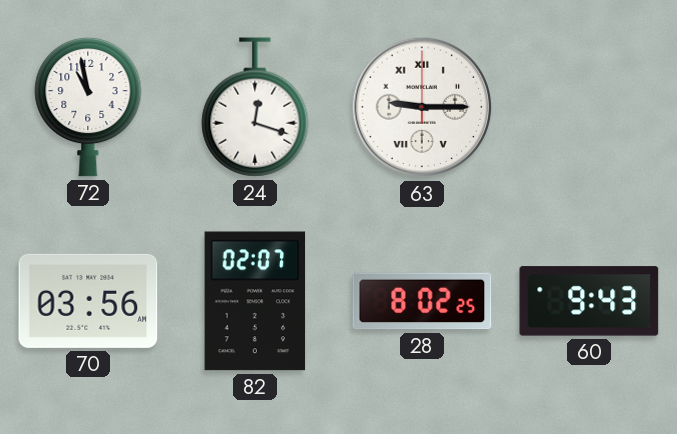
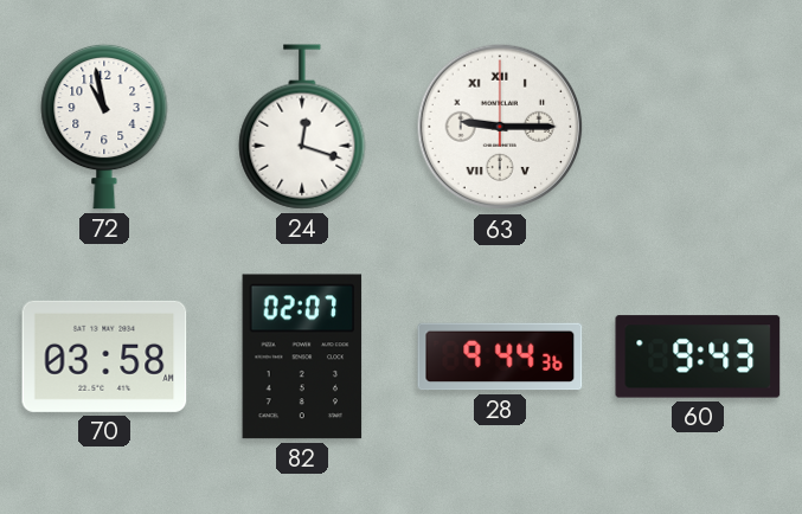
70: 03:56 -> 03:58
28: 8:02 -> 9:44
